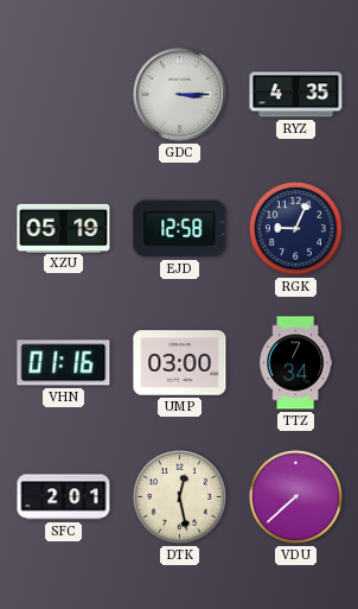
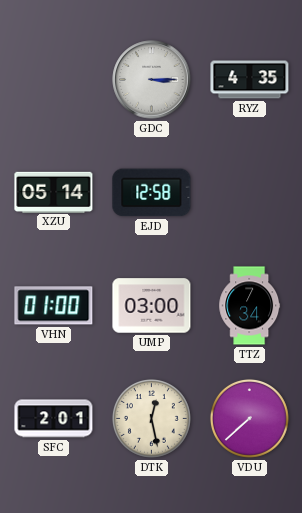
XZU: 05:19 -> 05:14
RGK: 9:04 -> none
VHN: 01:16 -> 01:00
